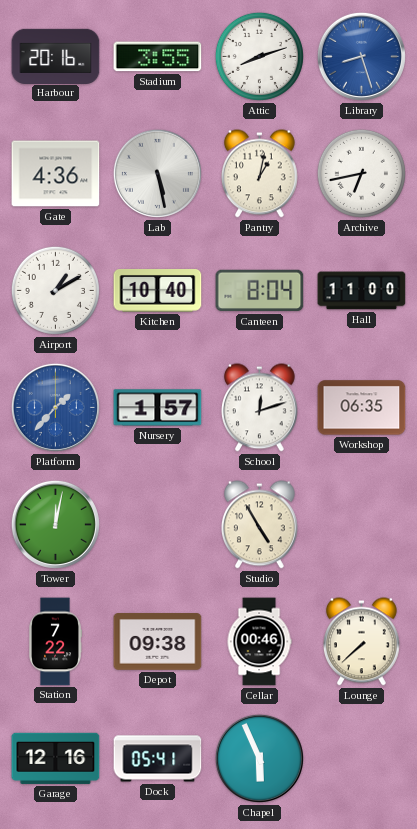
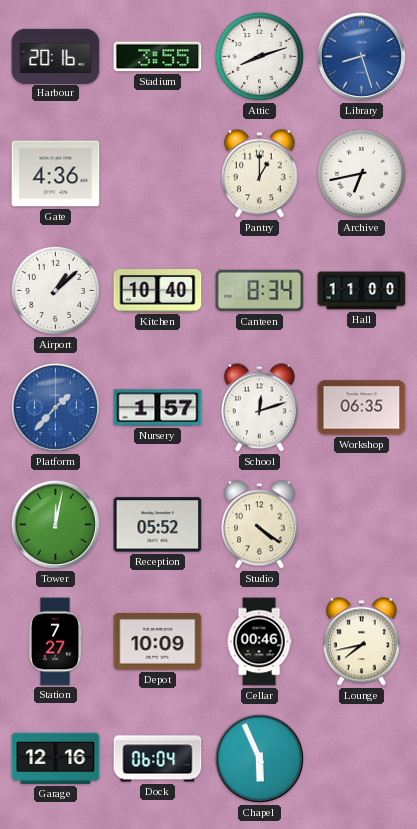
Lab: 5:28 -> none
Pantry: 1:02 -> 1:00
Airport: 1:10 -> 1:08
Canteen: 8:04 -> 8:34
Reception: none -> 05:52
Studio: 4:55 -> 4:21
Station: 7:22 -> 7:27
Depot: 09:38 -> 10:09
Lounge: 7:38 -> 7:43
Dock: 05:41 -> 06:04
